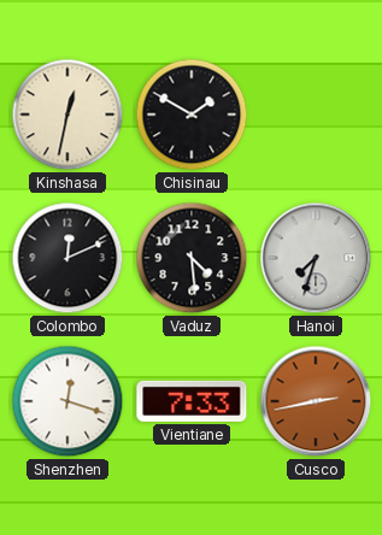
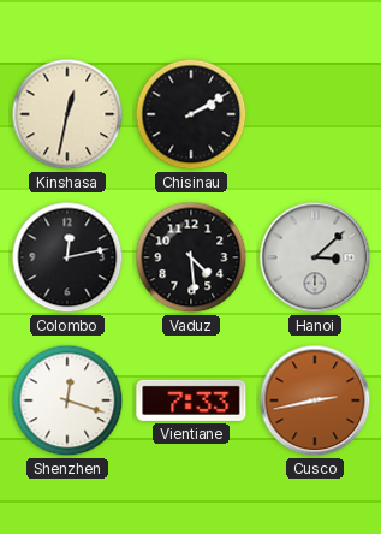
Chisinau: 1:50 -> 2:10
Colombo: 12:11 -> 12:13
Hanoi: 7:33 -> 3:08
